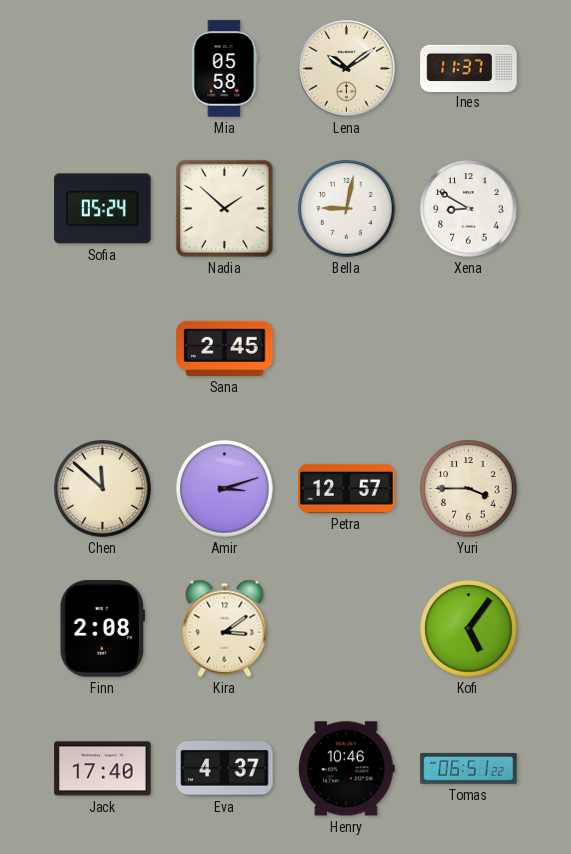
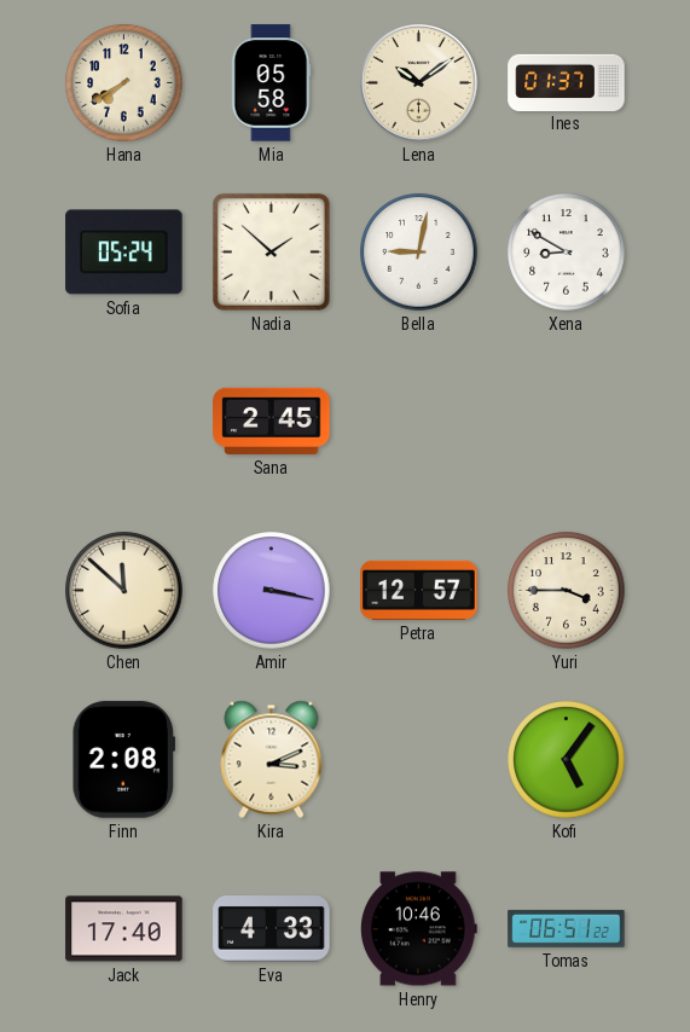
Hana: none -> 7:40
Ines: 11:37 -> 01:37
Amir: 3:12 -> 3:17
Kira: 3:09 -> 3:11
Eva: 4:37 -> 4:33
